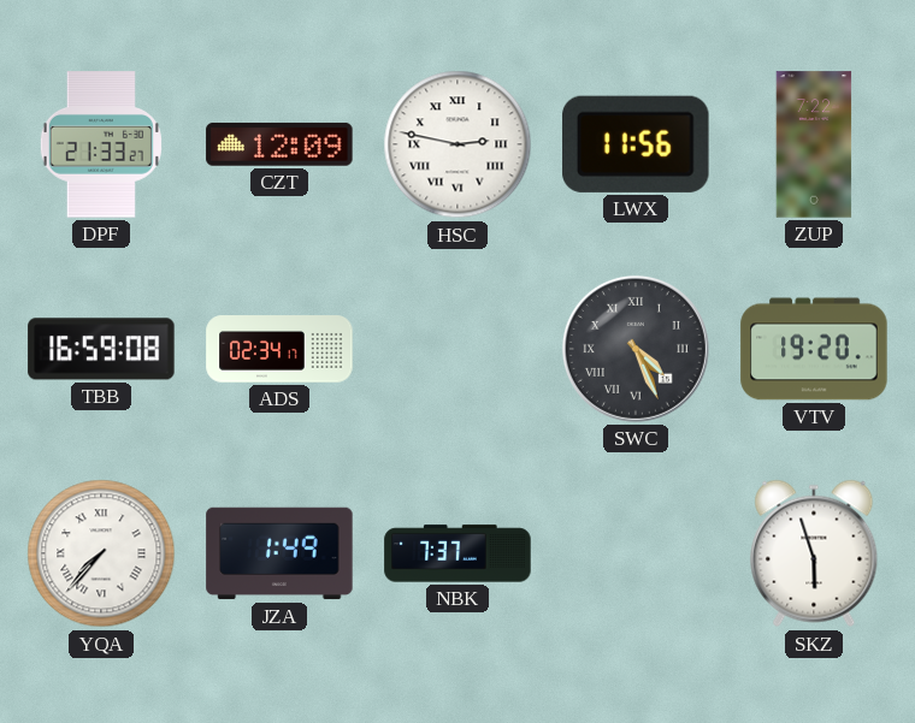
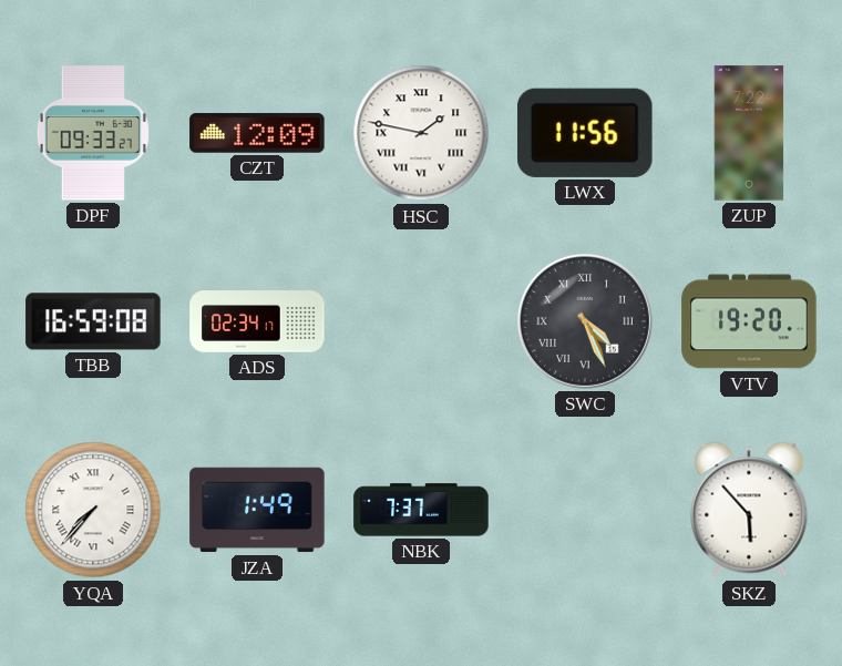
DPF: 21:33 -> 09:33
HSC: 2:47 -> 1:47
SKZ: 5:57 -> 5:53
